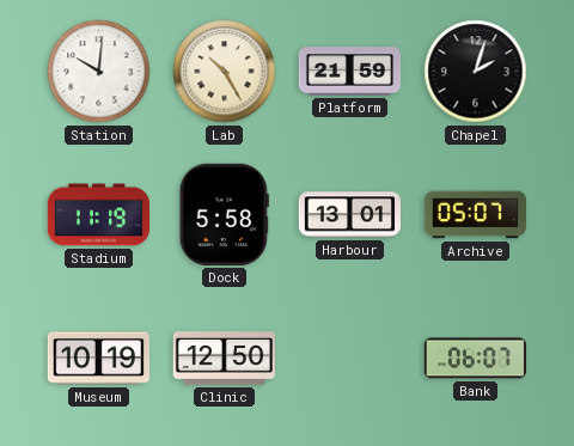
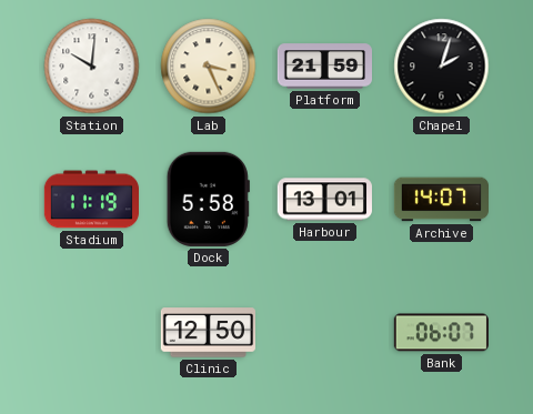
Lab: 10:25 -> 3:26
Archive: 05:07 -> 14:07
Museum: 10:19 -> none
